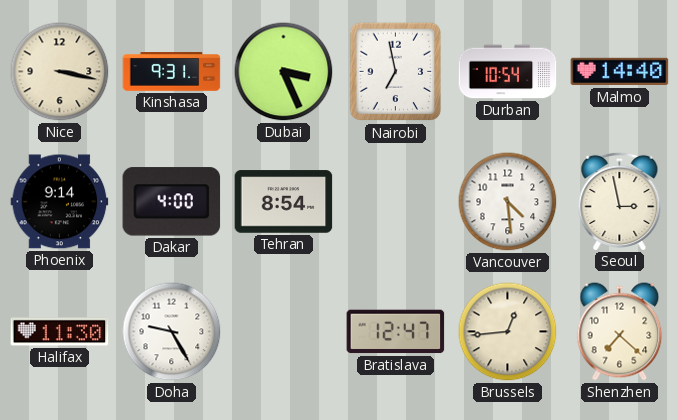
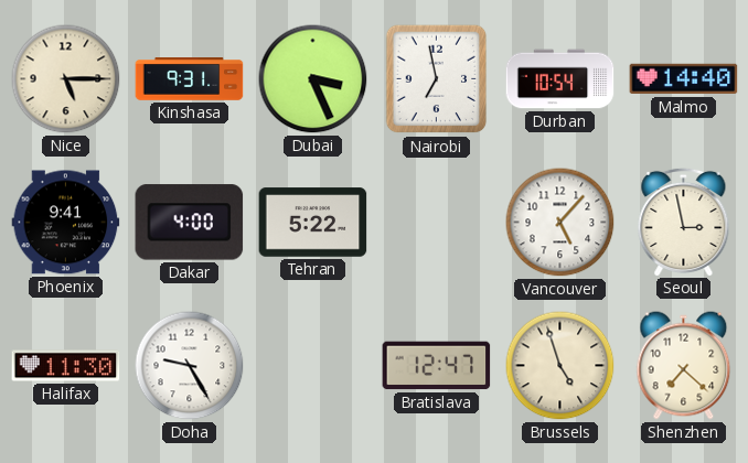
Nice: 3:17 -> 5:15
Phoenix: 9:14 -> 9:41
Tehran: 8:54 -> 5:22
Vancouver: 4:29 -> 5:07
Brussels: 12:44 -> 4:57
